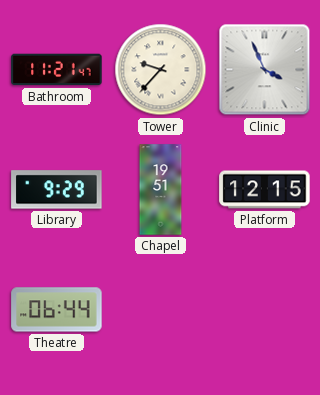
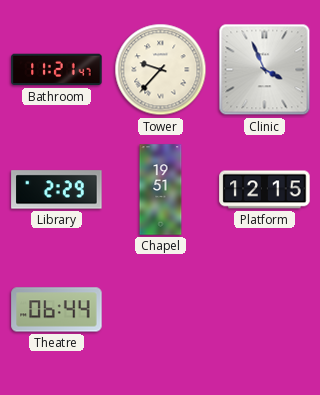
Library: 9:29 -> 2:29
